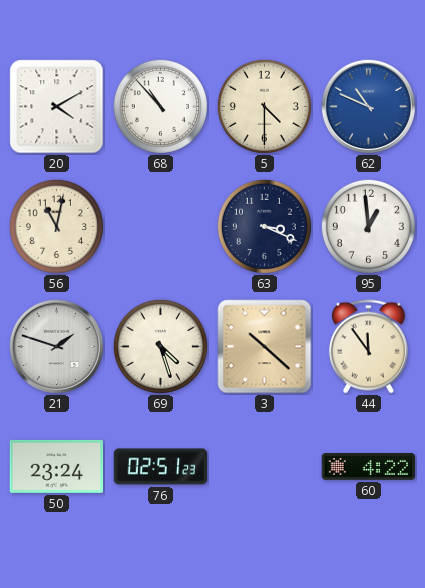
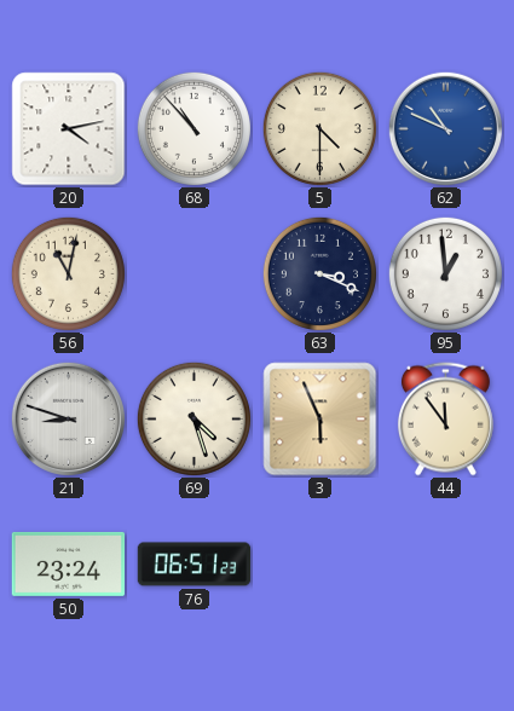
20: 4:10 -> 4:13
21: 1:48 -> 8:48
3: 10:22 -> 5:56
76: 02:51 -> 06:51
60: 4:22 -> none
